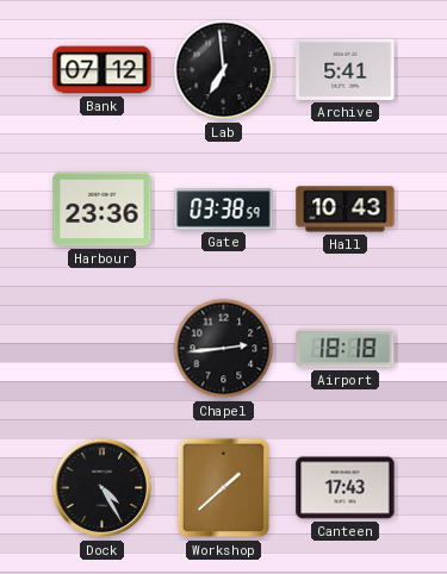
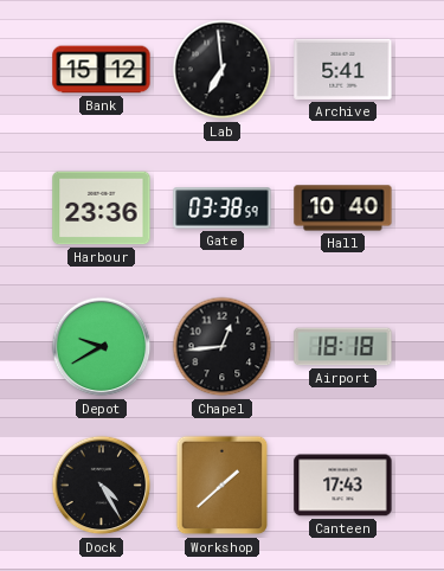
Bank: 07:12 -> 15:12
Hall: 10:43 -> 10:40
Depot: none -> 9:40
Chapel: 2:44 -> 12:44
